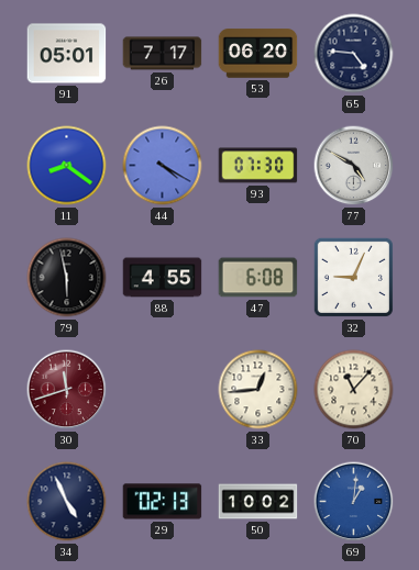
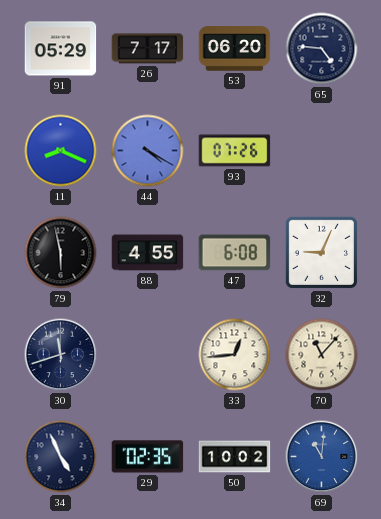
91: 05:01 -> 05:29
11: 8:21 -> 8:19
93: 07:30 -> 07:26
77: 4:50 -> none
30 dial: burgundy -> navy
29: 02:13 -> 02:35
69: 1:01 -> 11:01
